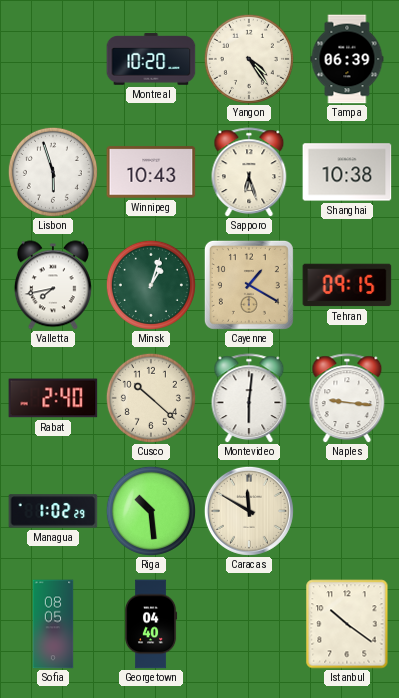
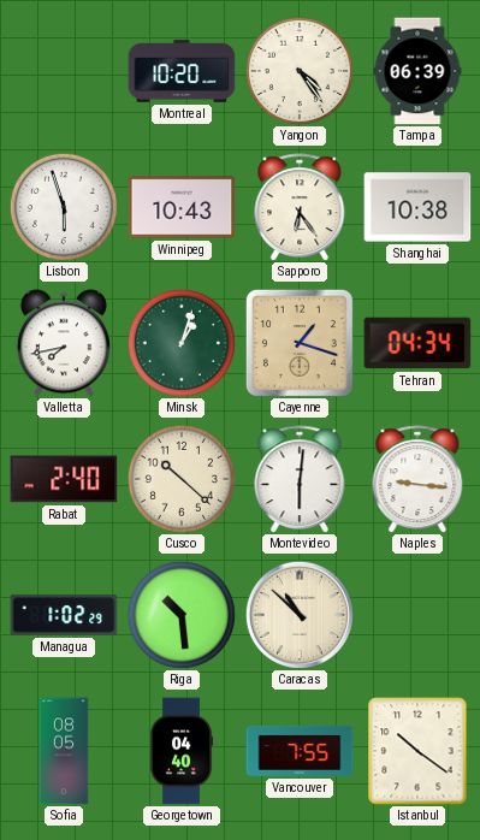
Sapporo: 6:27 -> 6:24
Cayenne: 1:20 -> 1:18
Tehran: 09:15 -> 04:34
Caracas: 11:50 -> 10:52
Vancouver: none -> 7:55
